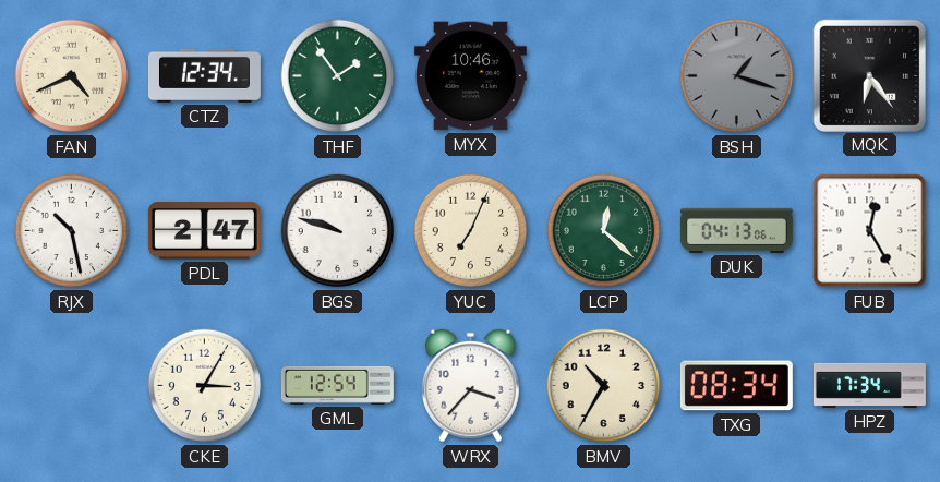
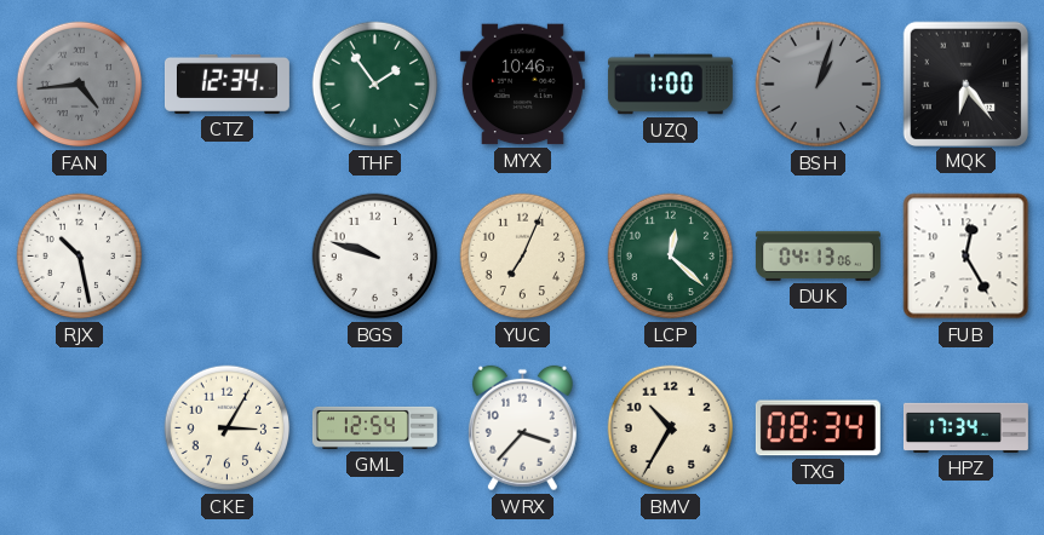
FAN: 4:41 -> 4:44
FAN dial: cream -> grey
UZQ: none -> 1:00
BSH: 1:18 -> 1:03
PDL: 2:47 -> none
